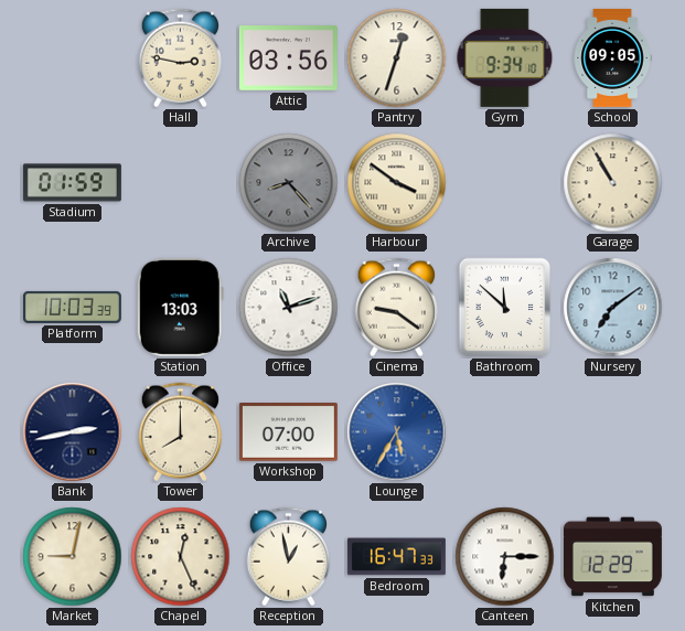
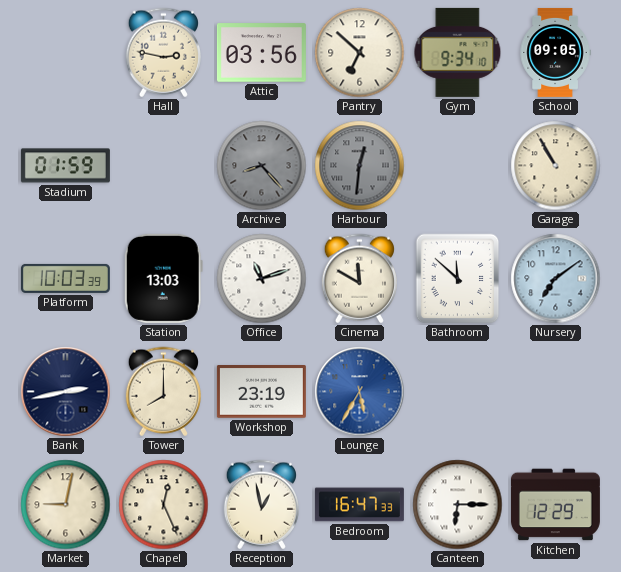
Pantry: 12:33 -> 6:52
Harbour: 3:51 -> 12:31
Harbour dial: cream -> grey
Cinema: 9:21 -> 11:50
Workshop: 07:00 -> 23:19
